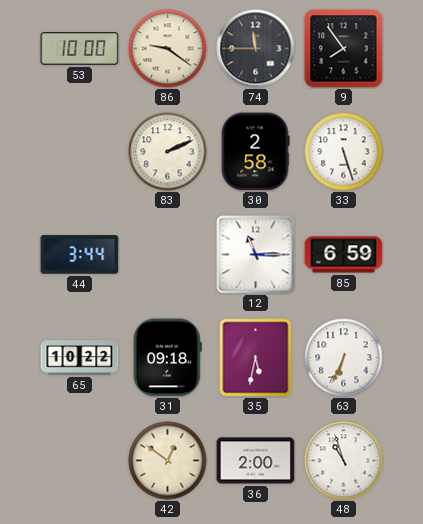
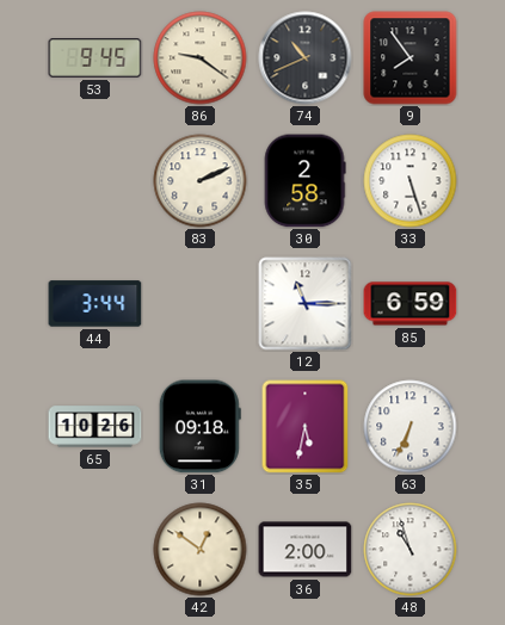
53: 10:00 -> 9:45
74: 11:45 -> 10:41
65: 10:22 -> 10:26
